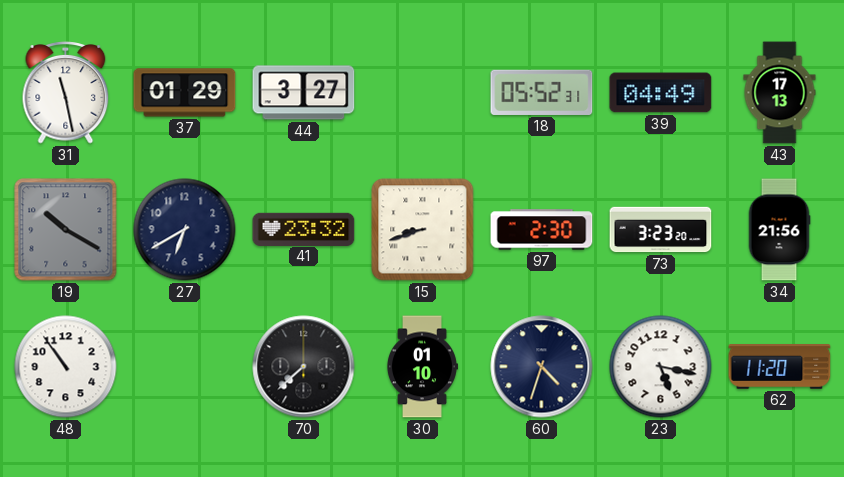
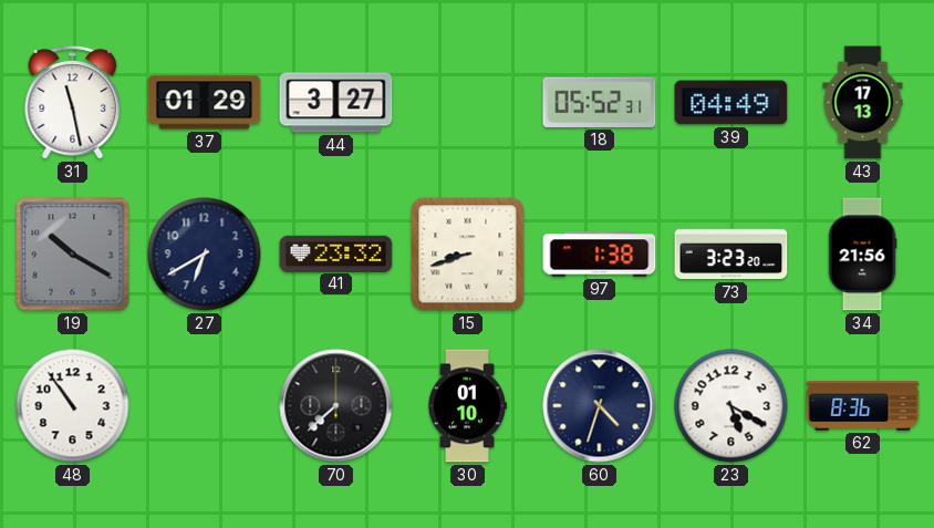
97: 2:30 -> 1:38
23: 5:17 -> 5:20
62: 11:20 -> 8:36
